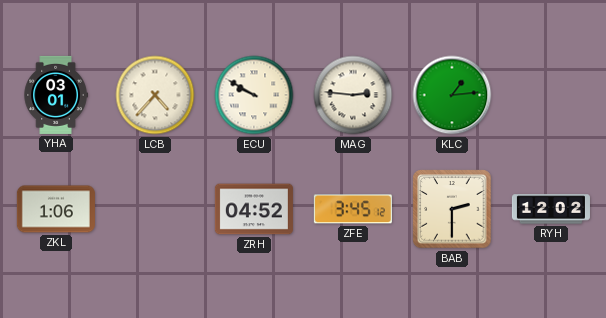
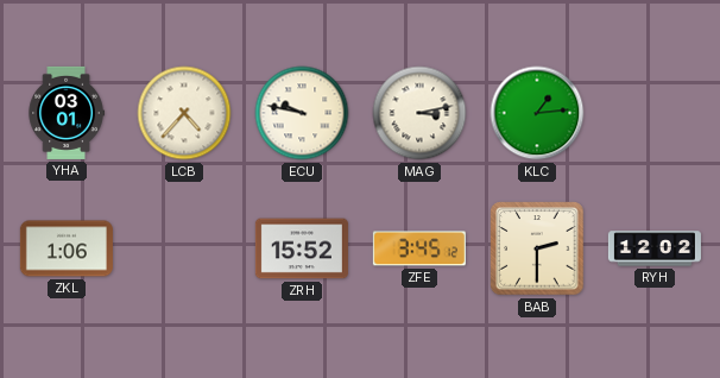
ECU: 9:50 -> 9:47
MAG: 2:46 -> 3:13
ZRH: 04:52 -> 15:52
